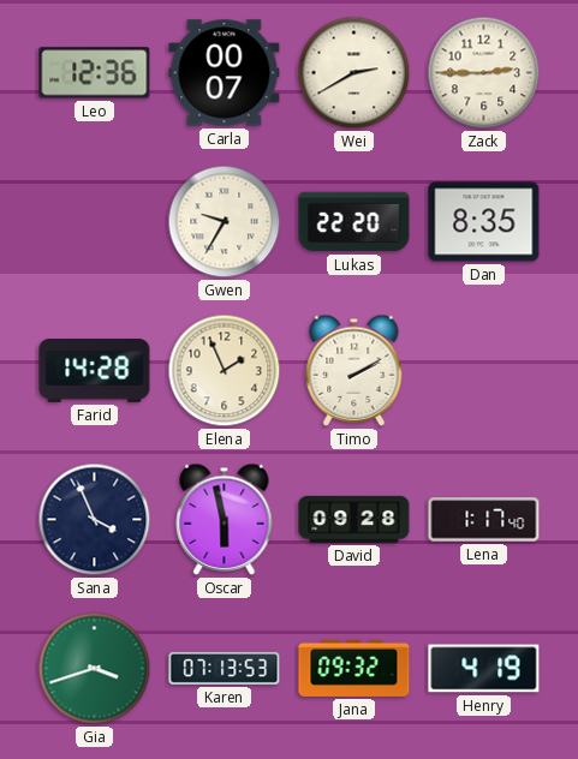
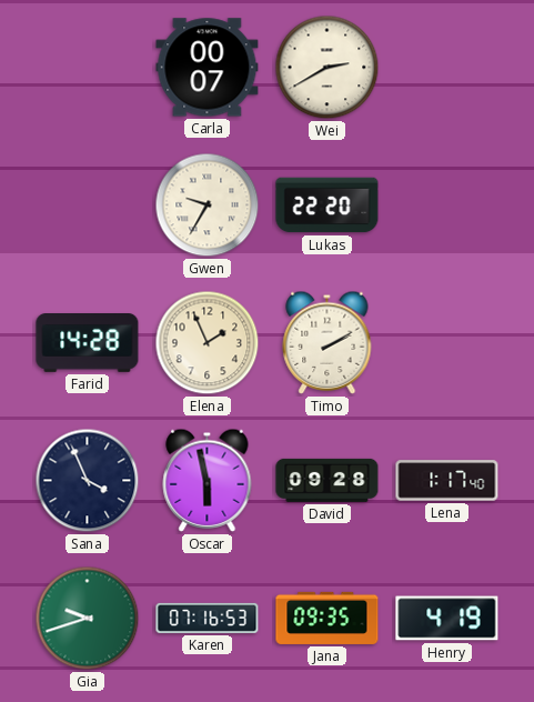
Leo: 12:36 -> none
Zack: 2:45 -> none
Dan: 8:35 -> none
Gia: 3:42 -> 9:42
Karen: 07:13 -> 07:16
Jana: 09:32 -> 09:35
